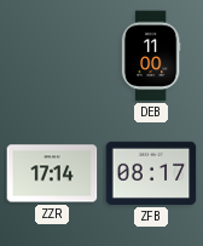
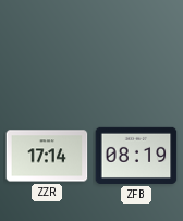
DEB: 11:00 -> none
ZFB: 08:17 -> 08:19
